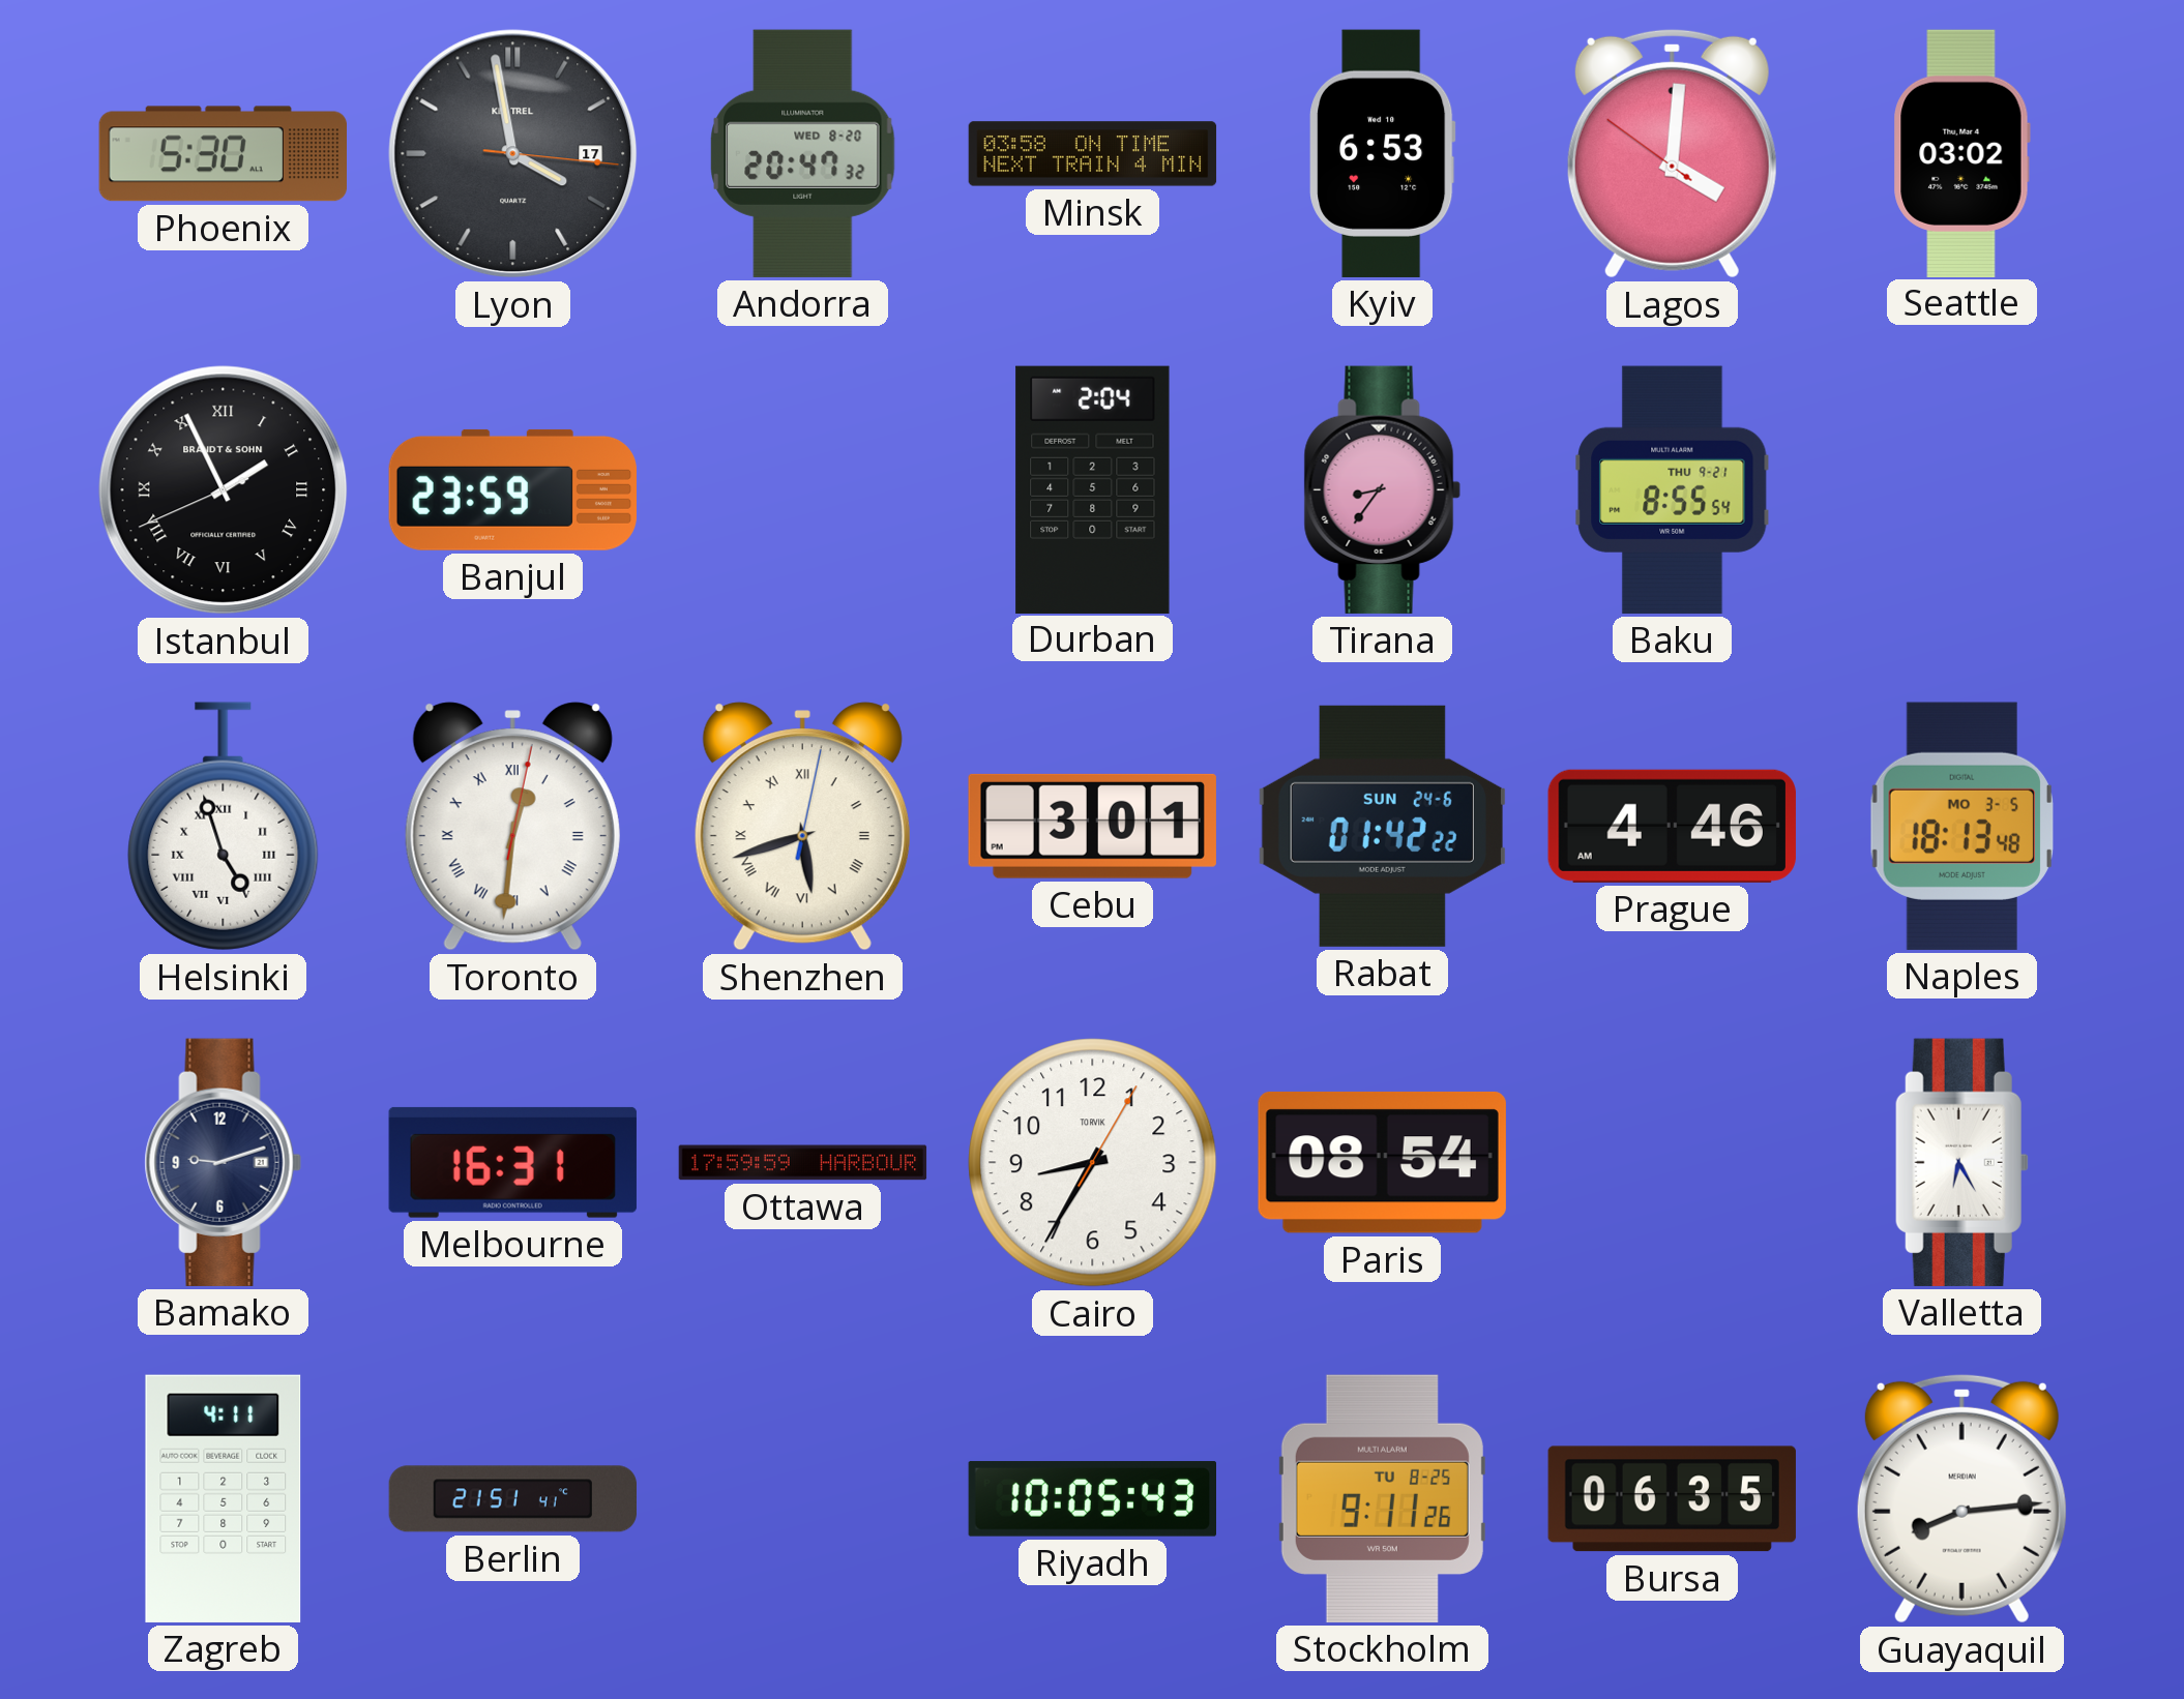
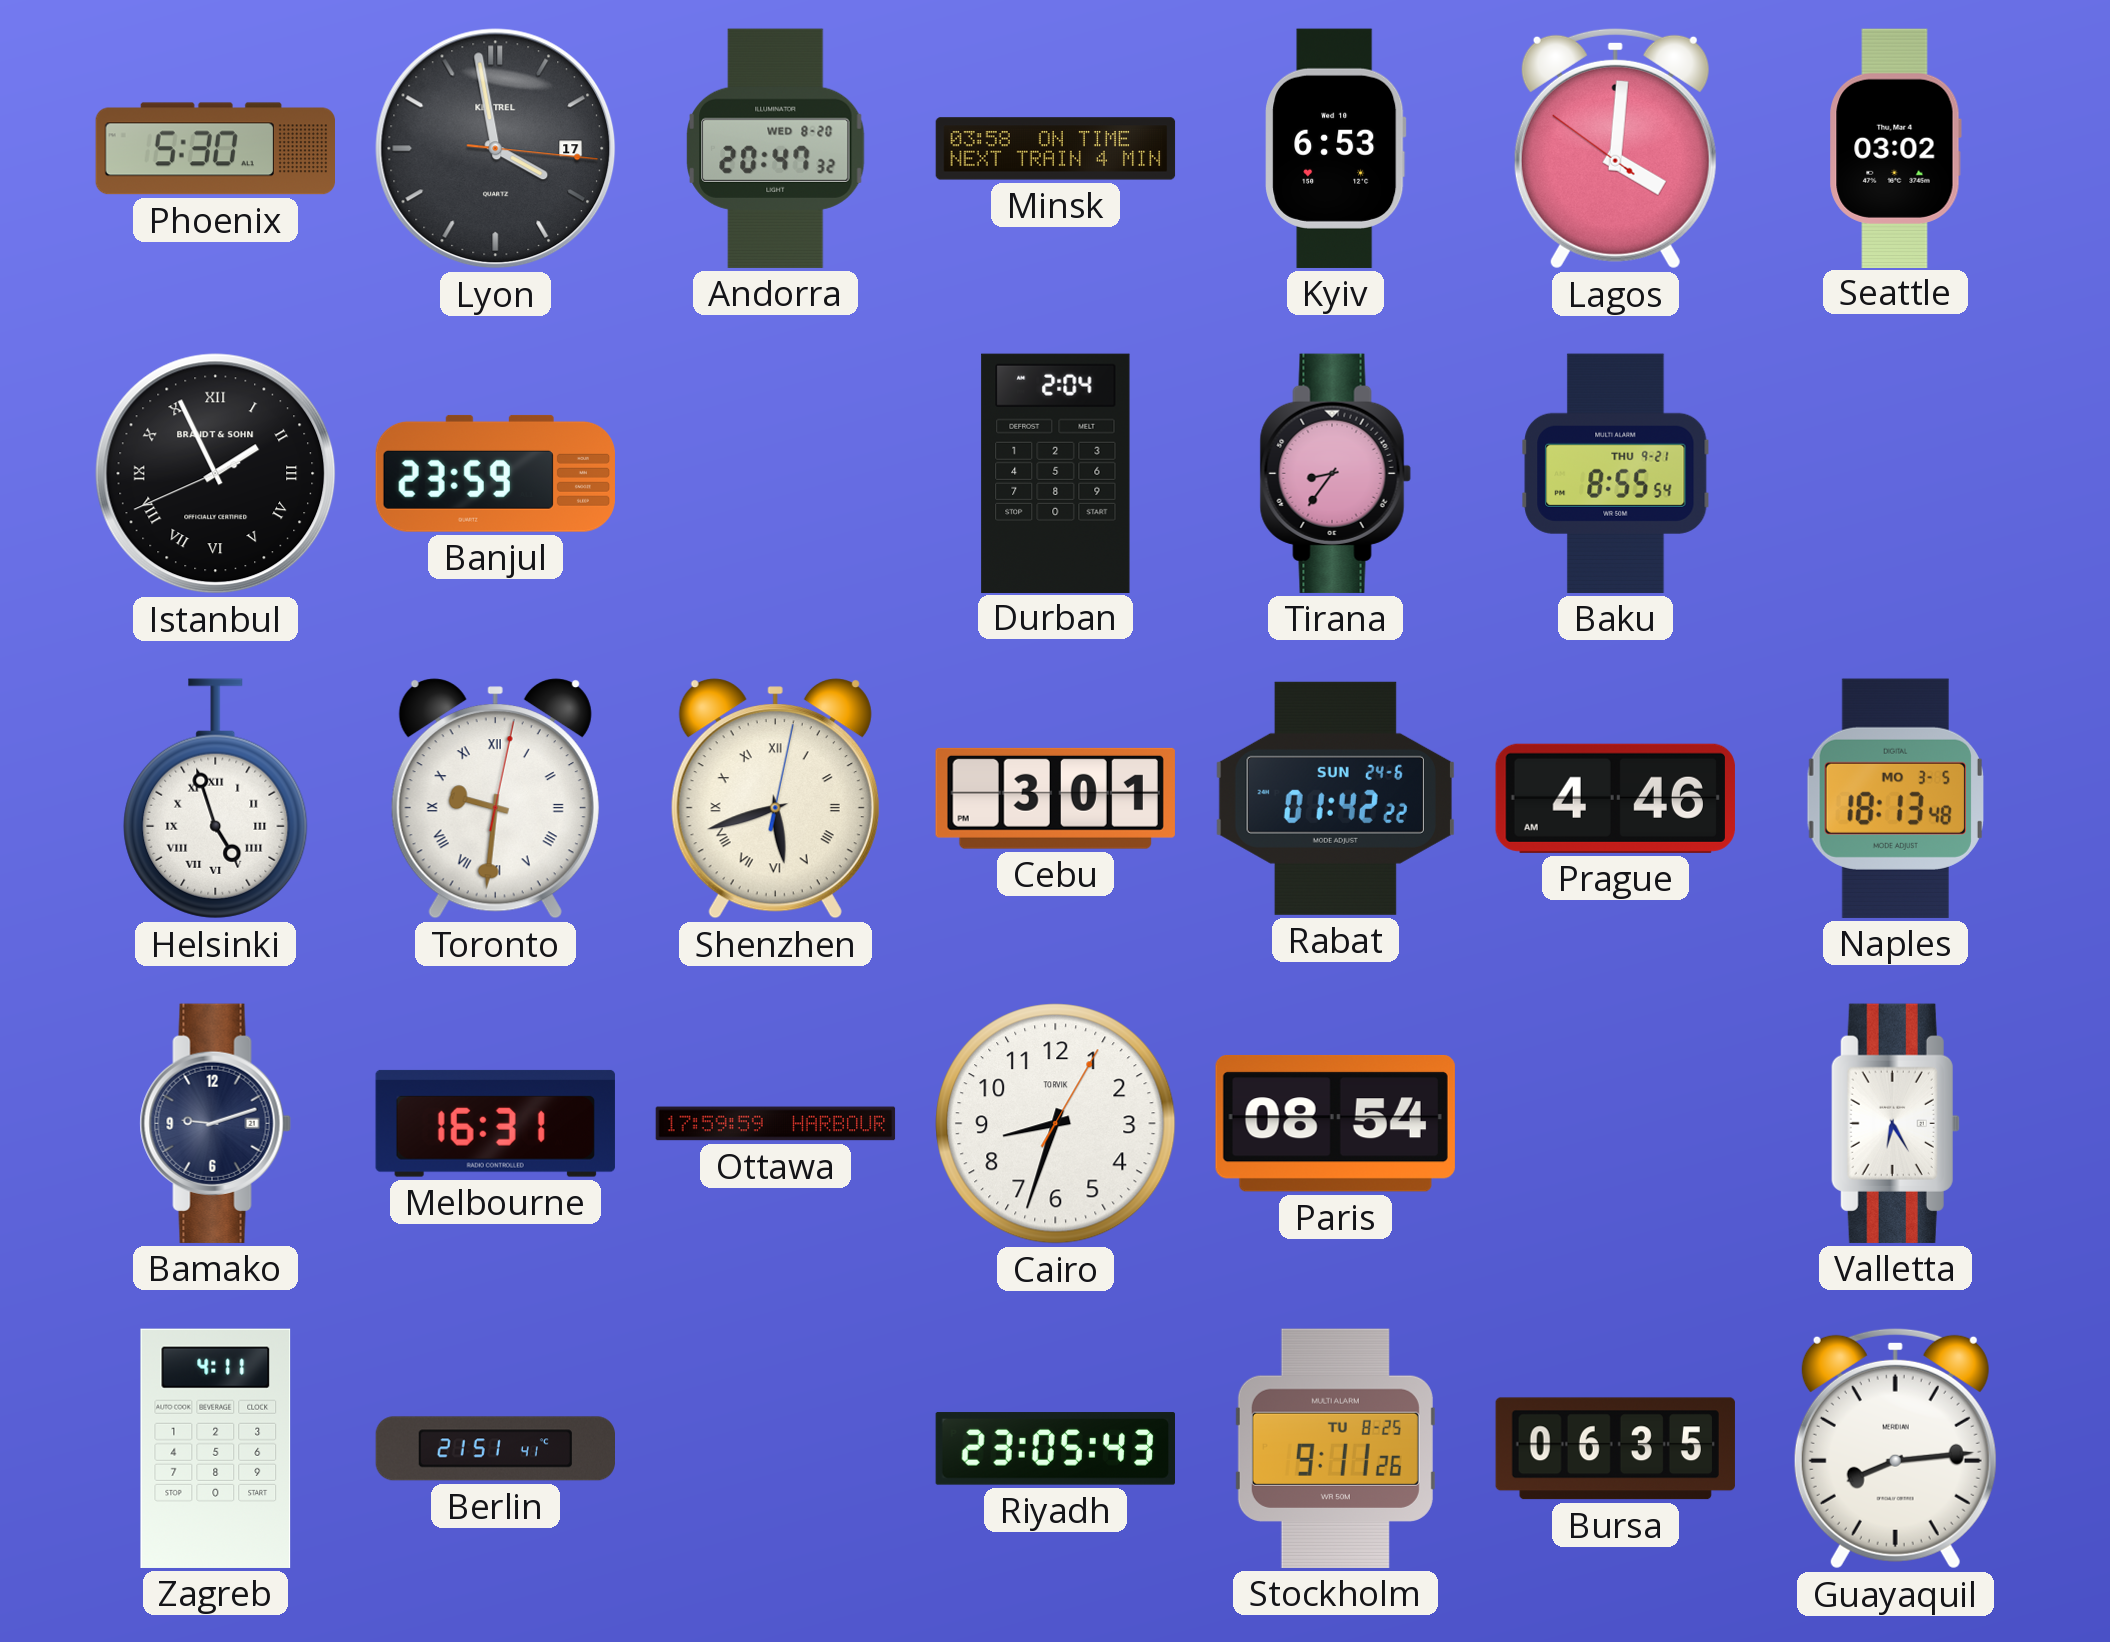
Toronto: 12:31 -> 9:31
Cairo: 8:35 -> 8:33
Riyadh: 10:05 -> 23:05
